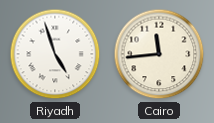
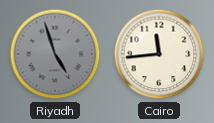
Riyadh dial: white -> grey
